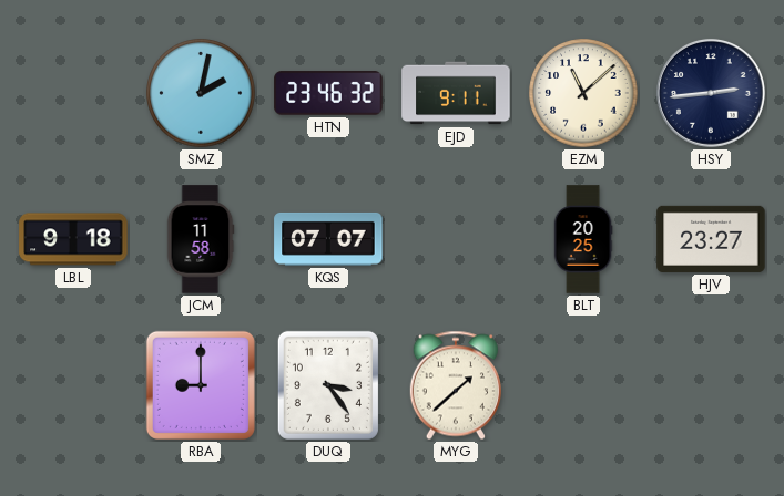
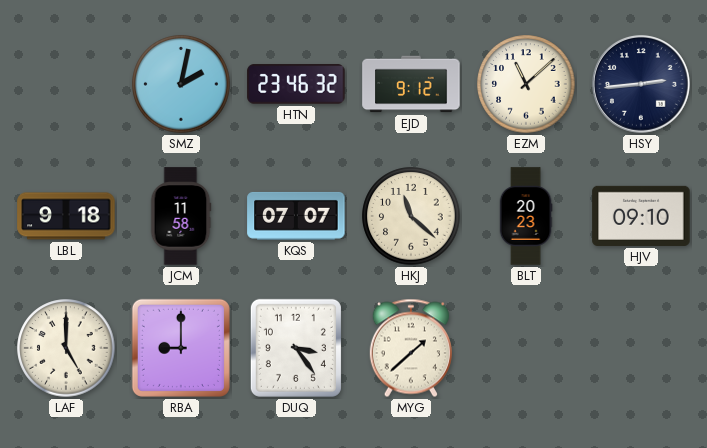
EJD: 9:11 -> 9:12
HKJ: none -> 11:22
BLT: 20:25 -> 20:23
HJV: 23:27 -> 09:10
LAF: none -> 5:00
